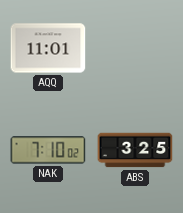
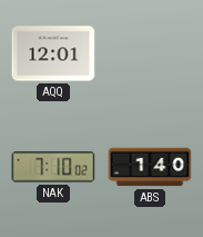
AQQ: 11:01 -> 12:01
ABS: 3:25 -> 1:40
